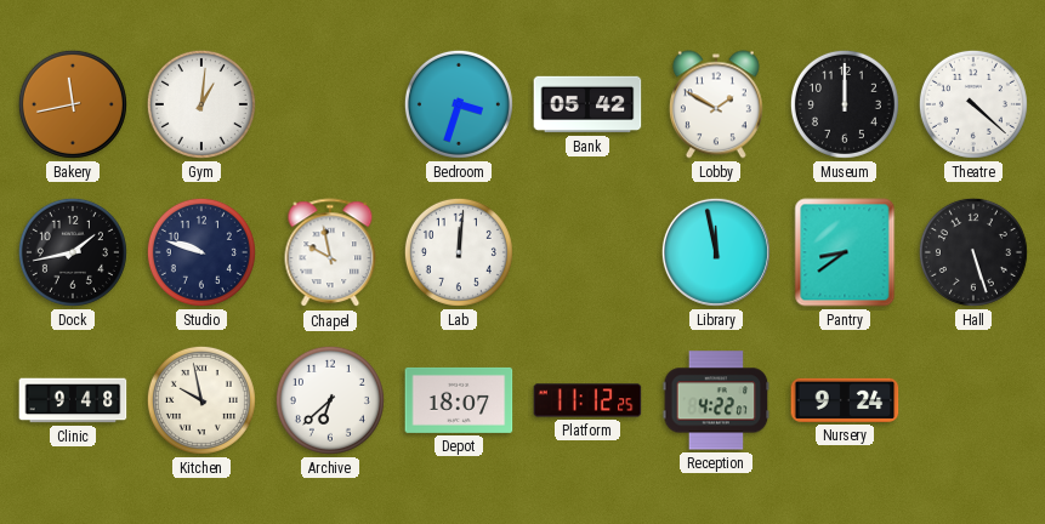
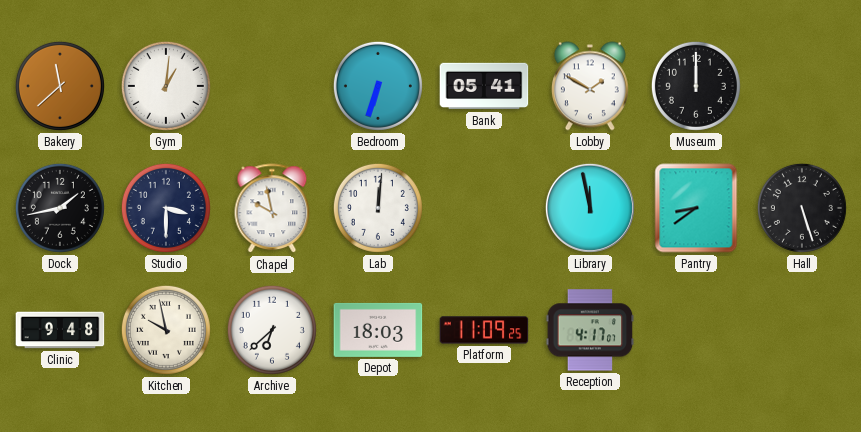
Bakery: 11:43 -> 11:38
Bedroom: 3:33 -> 6:33
Bank: 05:42 -> 05:41
Theatre: 4:22 -> none
Studio: 9:48 -> 3:30
Depot: 18:07 -> 18:03
Platform: 11:12 -> 11:09
Reception: 4:22 -> 4:17
Nursery: 9:24 -> none
